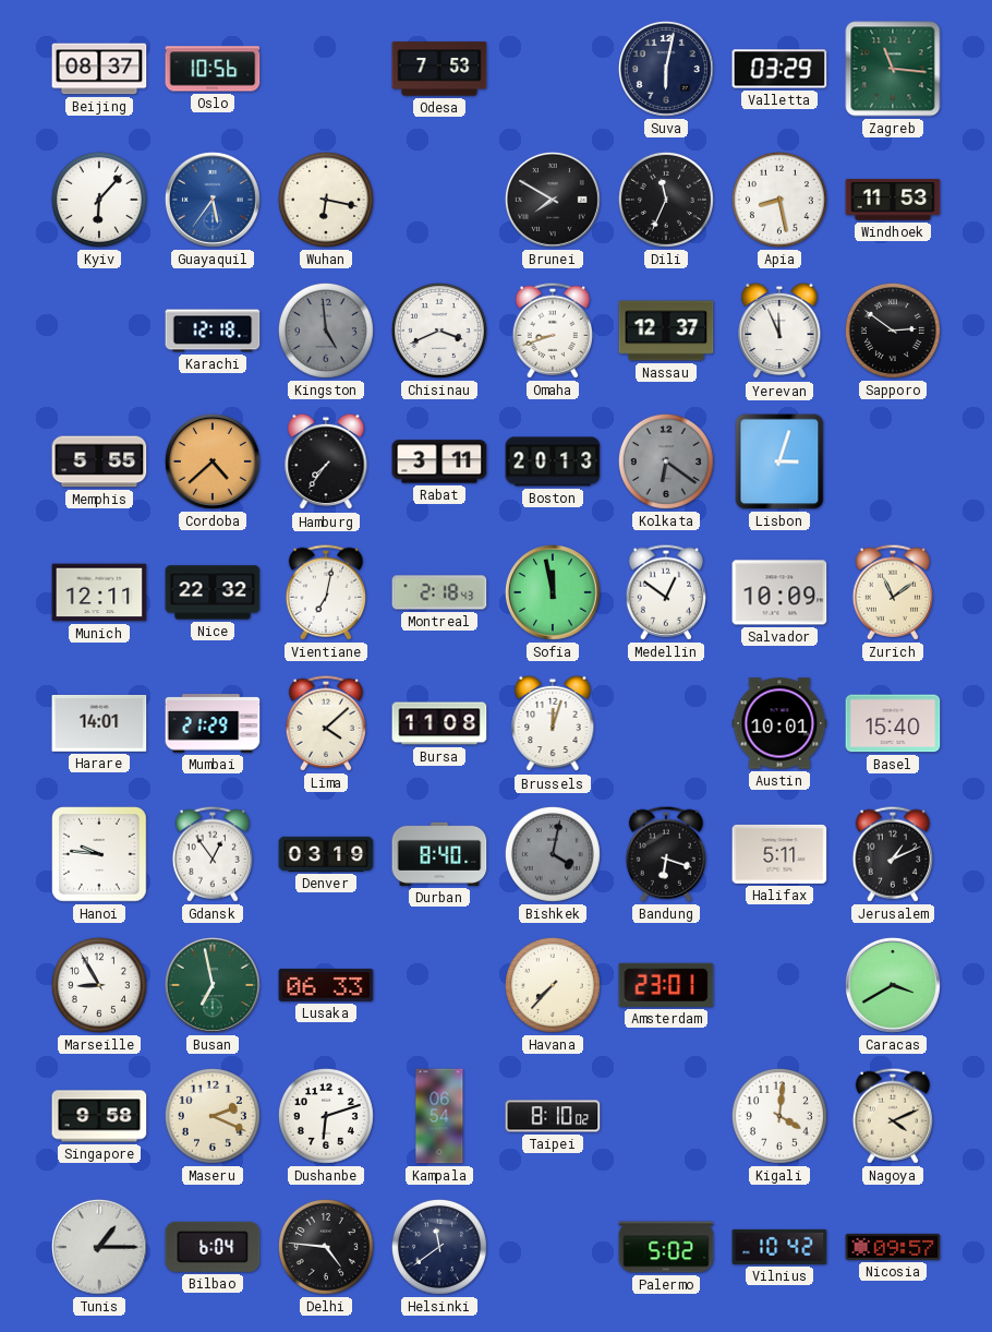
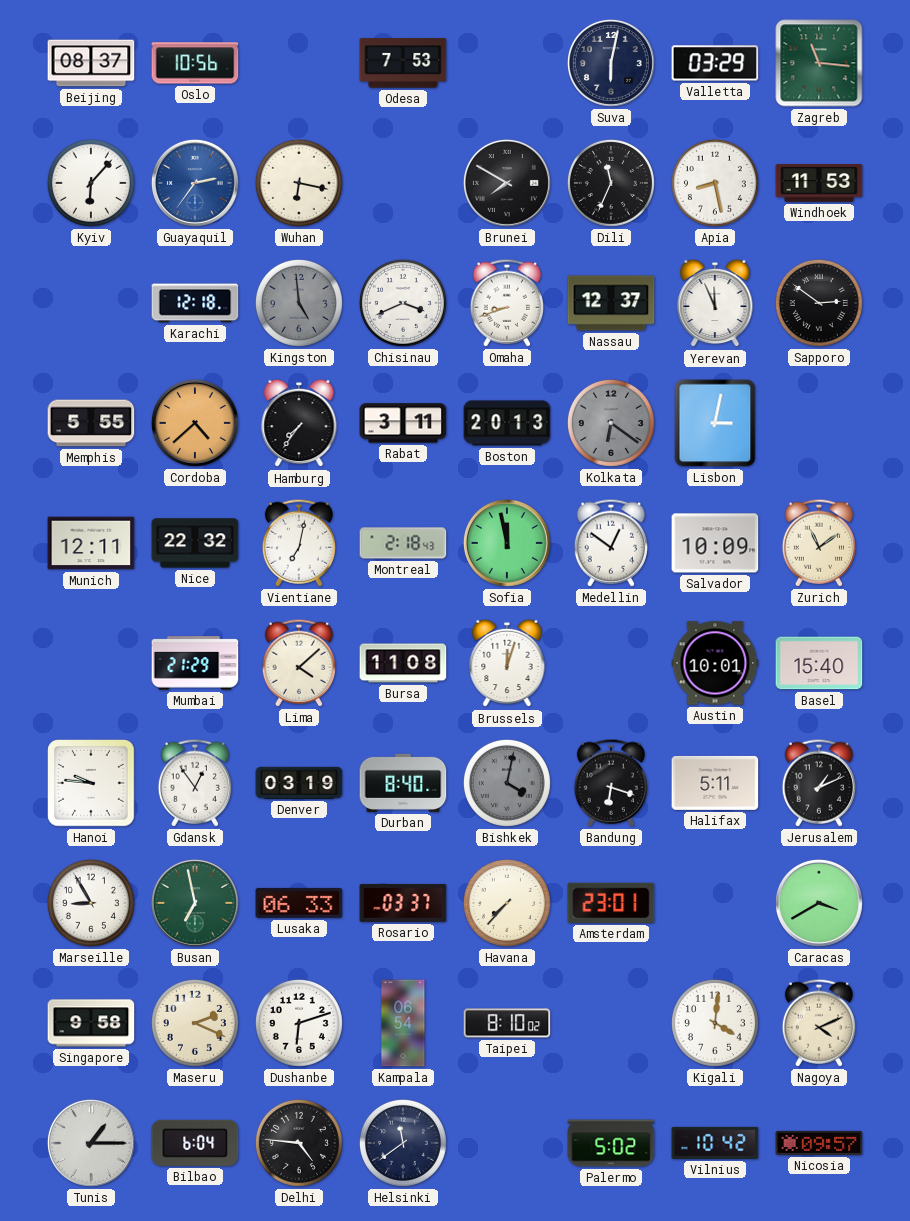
Guayaquil: 5:36 -> 2:36
Lisbon: 3:03 -> 3:02
Harare: 14:01 -> none
Rosario: none -> 03:37
